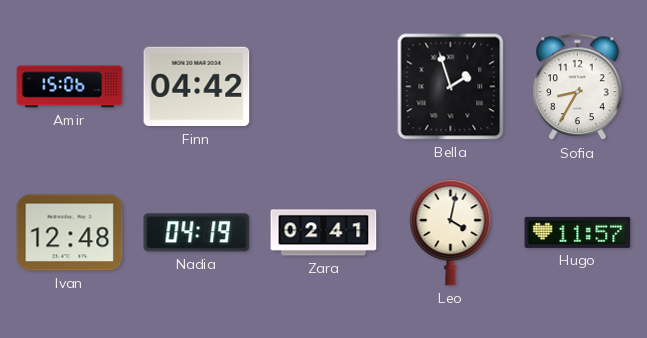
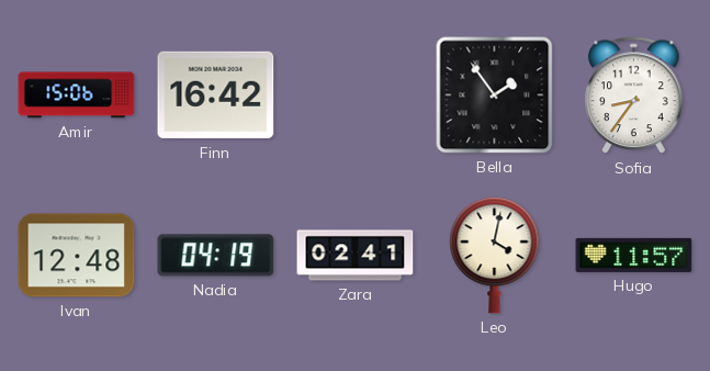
Finn: 04:42 -> 16:42
Bella: 1:57 -> 1:54
Sofia: 8:35 -> 8:36
